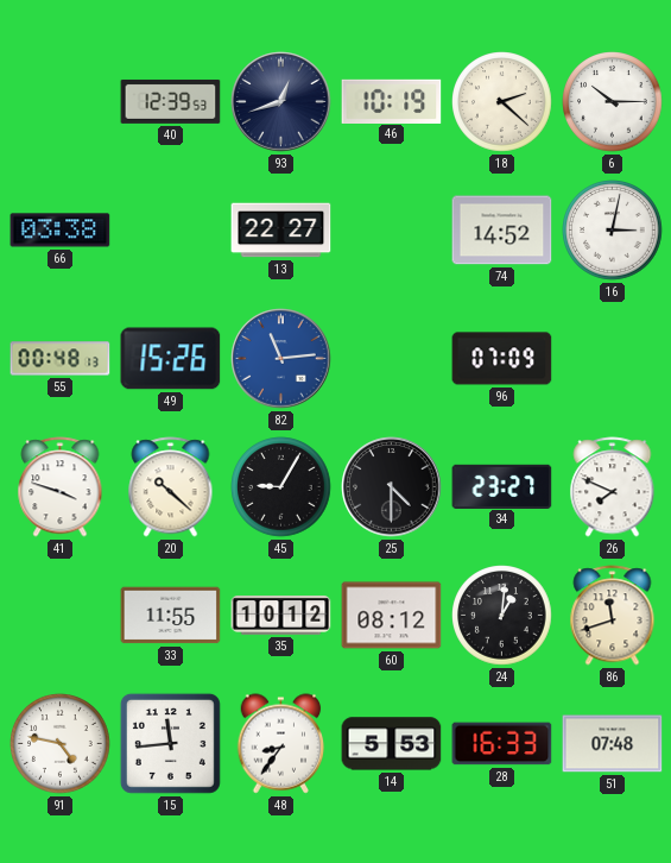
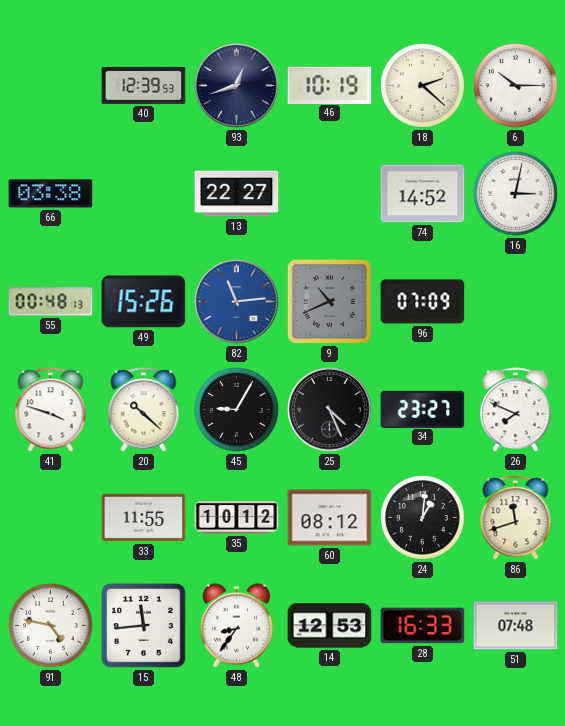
9: none -> 10:41
25: 4:30 -> 4:26
14: 5:53 -> 12:53
